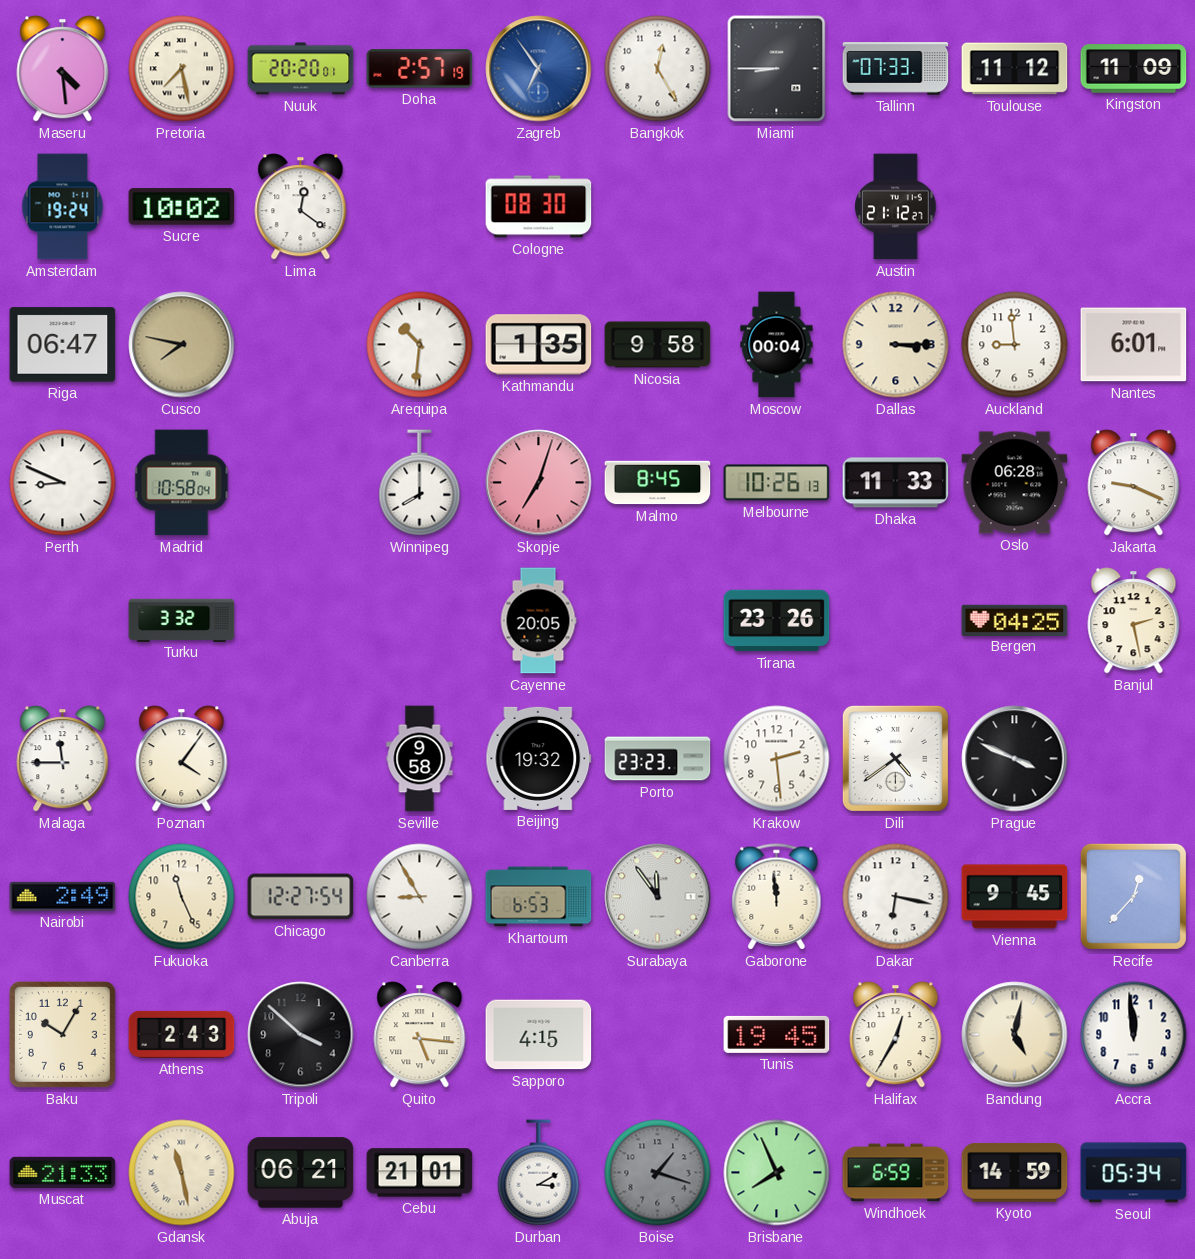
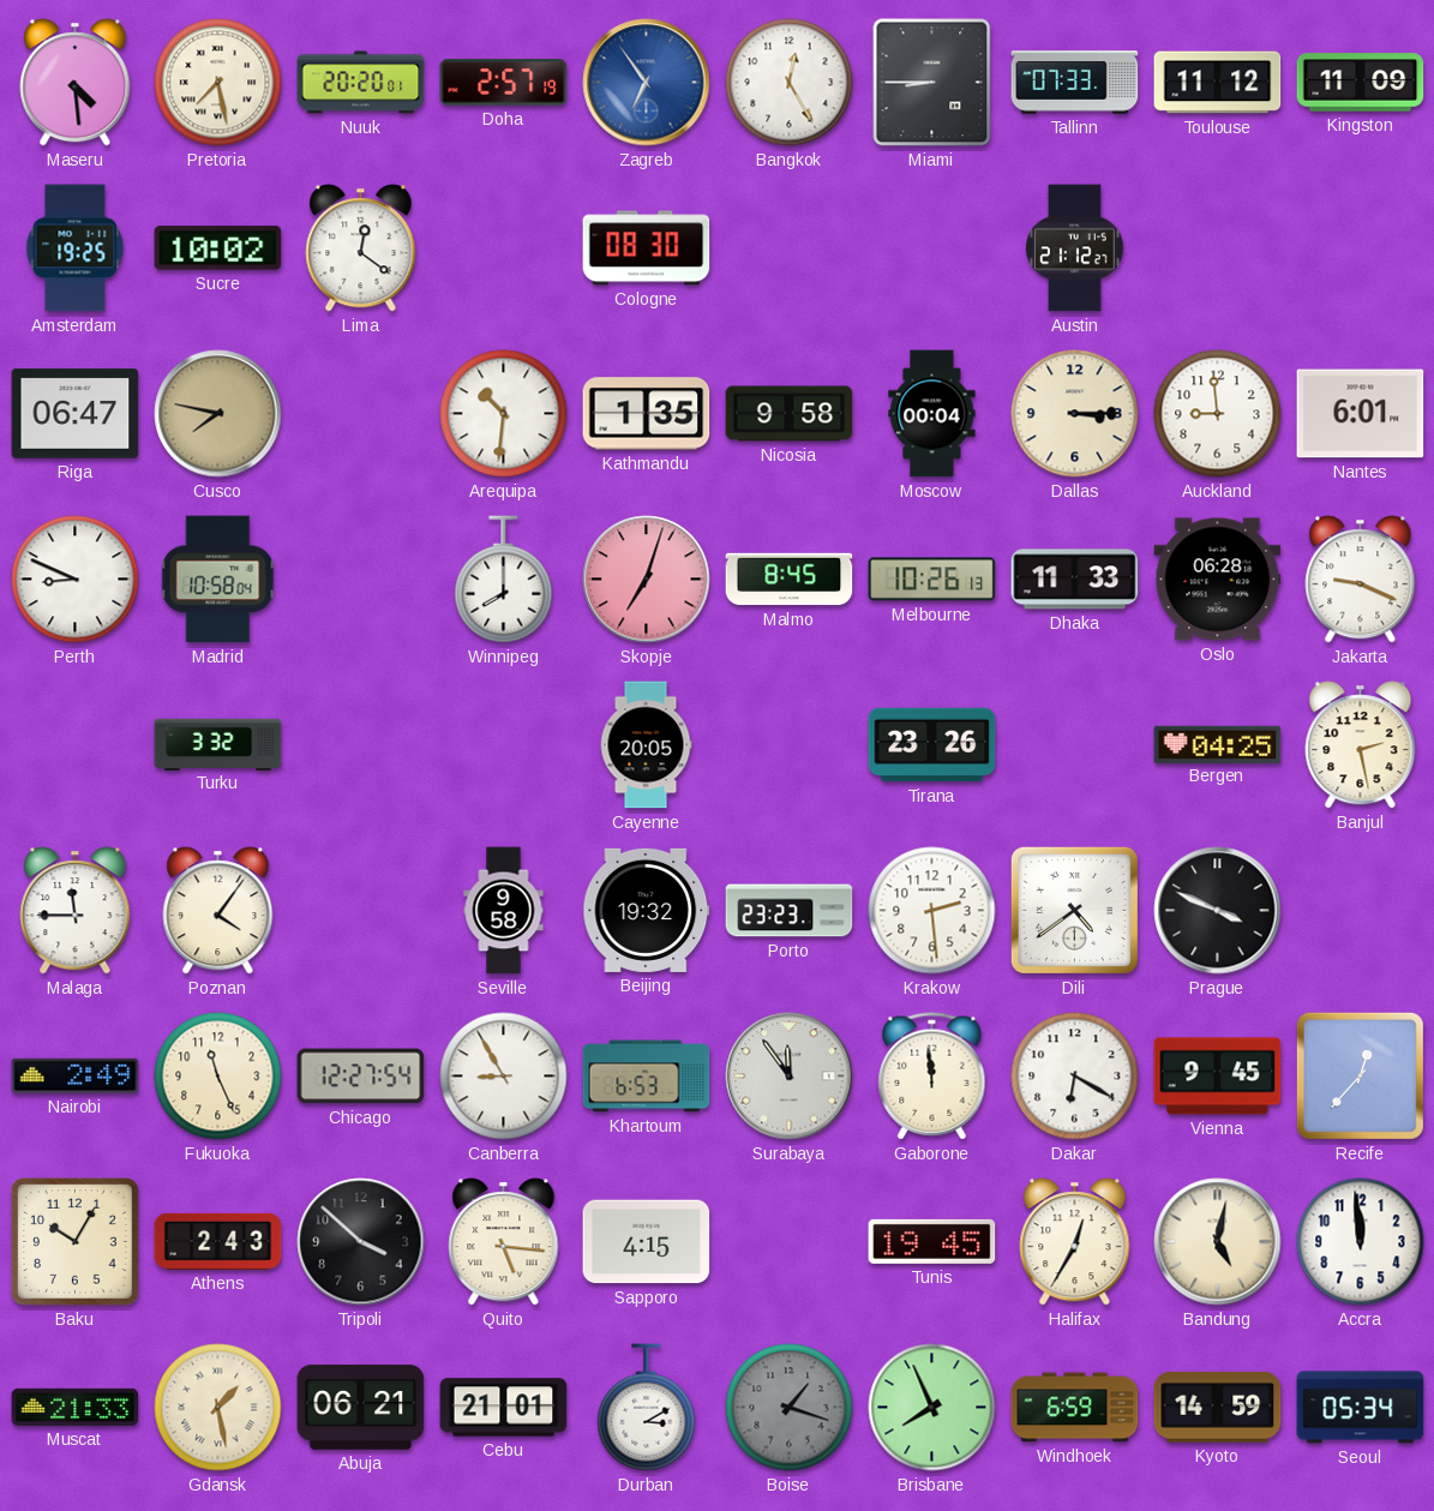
Amsterdam: 19:24 -> 19:25
Dakar: 6:17 -> 6:20
Gdansk: 11:28 -> 1:28
